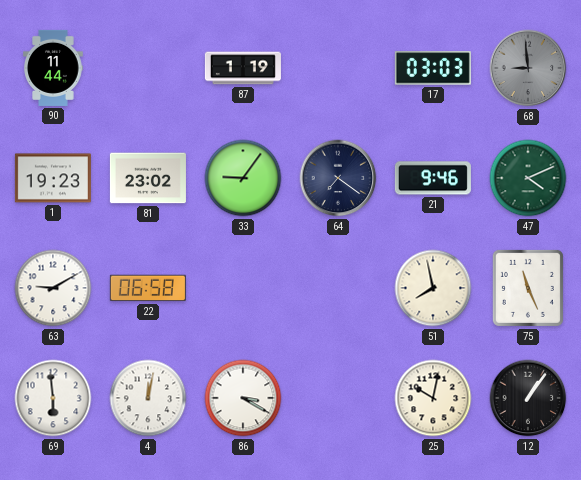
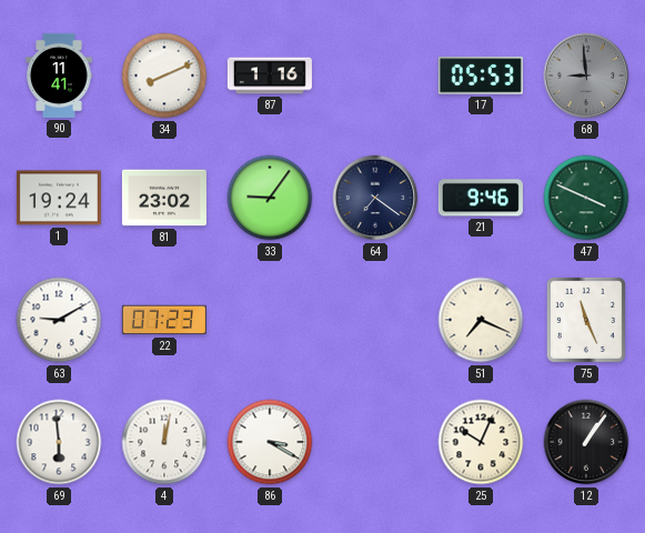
90: 11:44 -> 11:41
34: none -> 8:11
87: 1:19 -> 1:16
17: 03:03 -> 05:53
1: 19:23 -> 19:24
47: 4:11 -> 3:49
22: 06:58 -> 07:23
51: 7:58 -> 7:19
25: 10:02 -> 10:04
